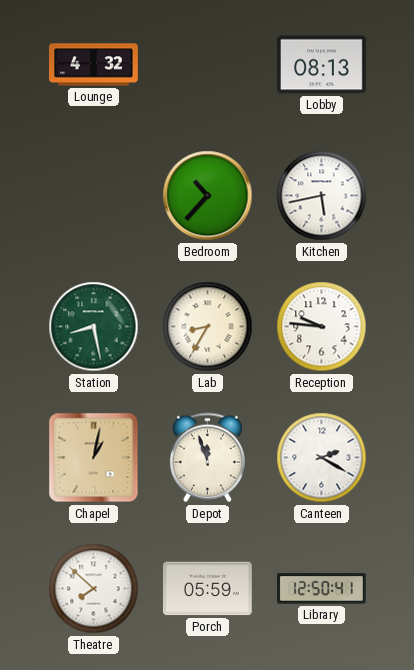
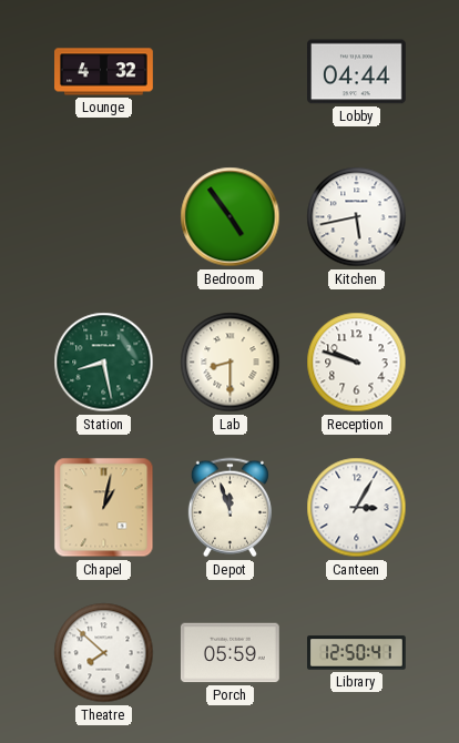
Lobby: 08:13 -> 04:44
Bedroom: 10:37 -> 4:54
Lab: 8:35 -> 8:30
Reception: 9:46 -> 9:48
Canteen: 2:20 -> 3:05
